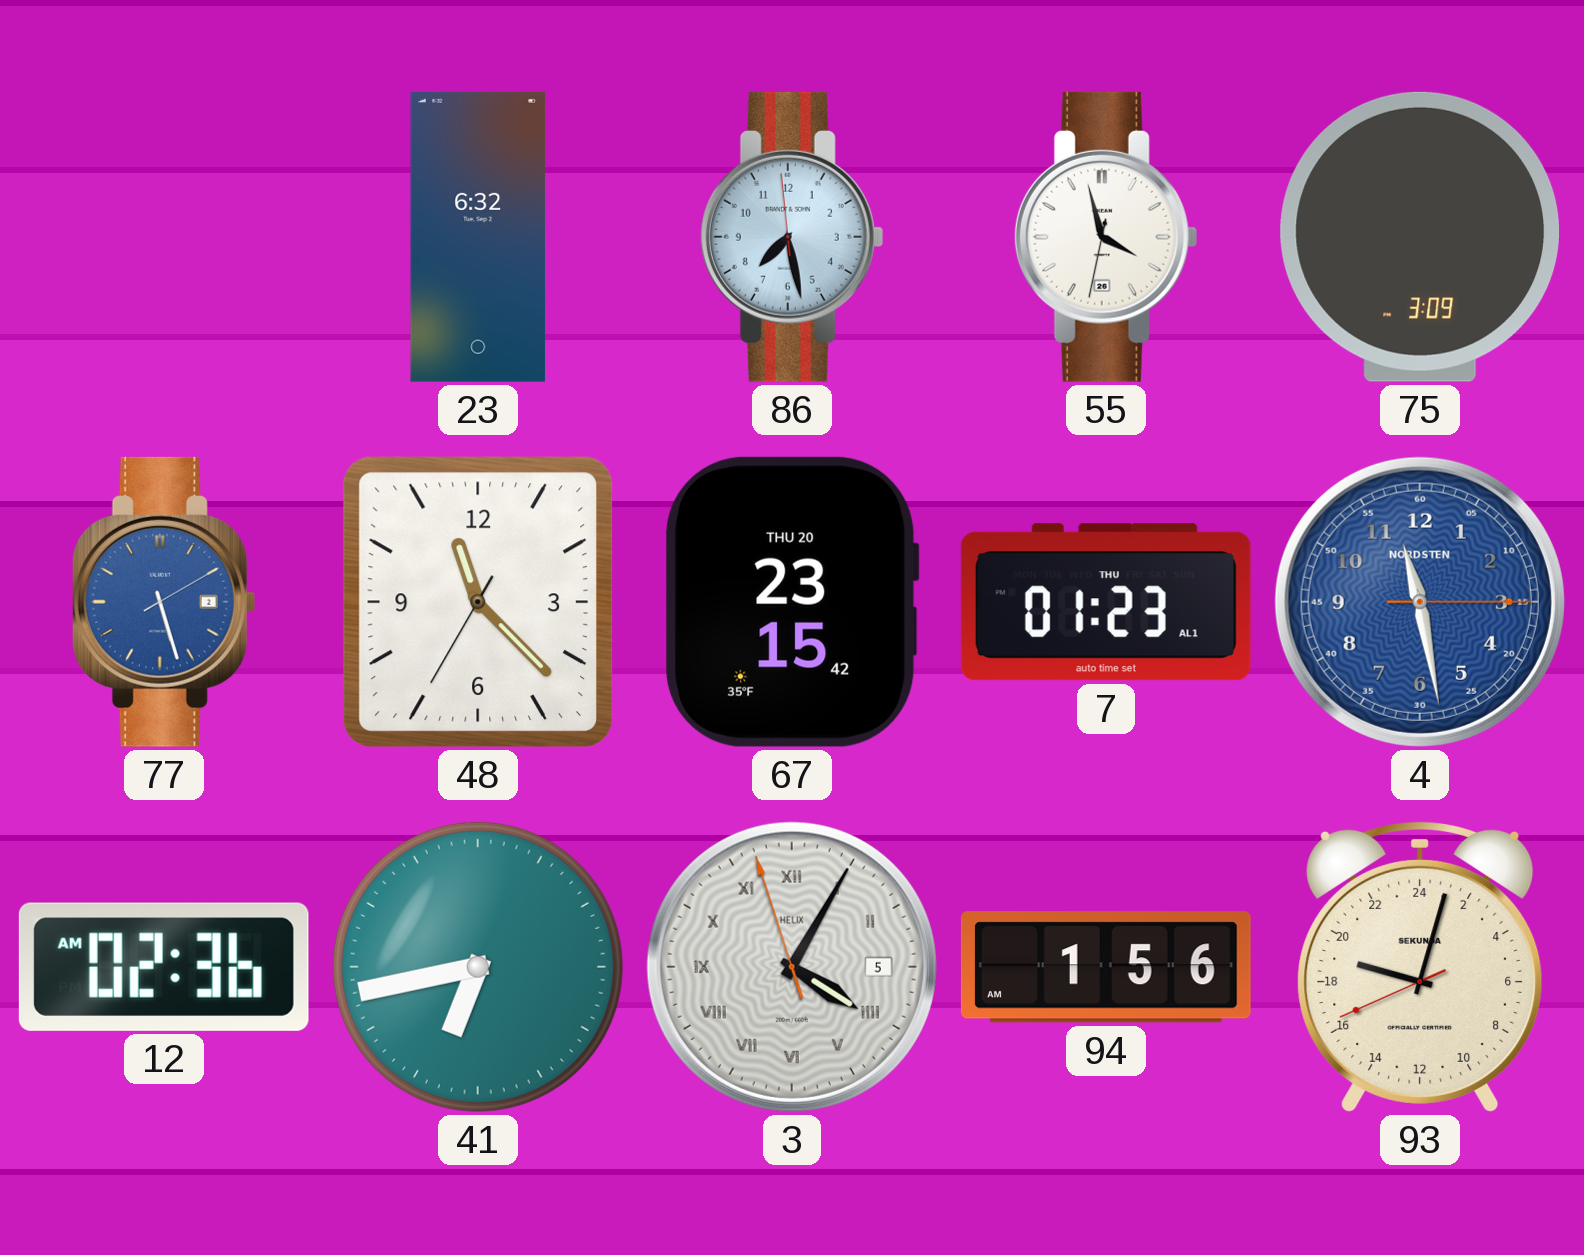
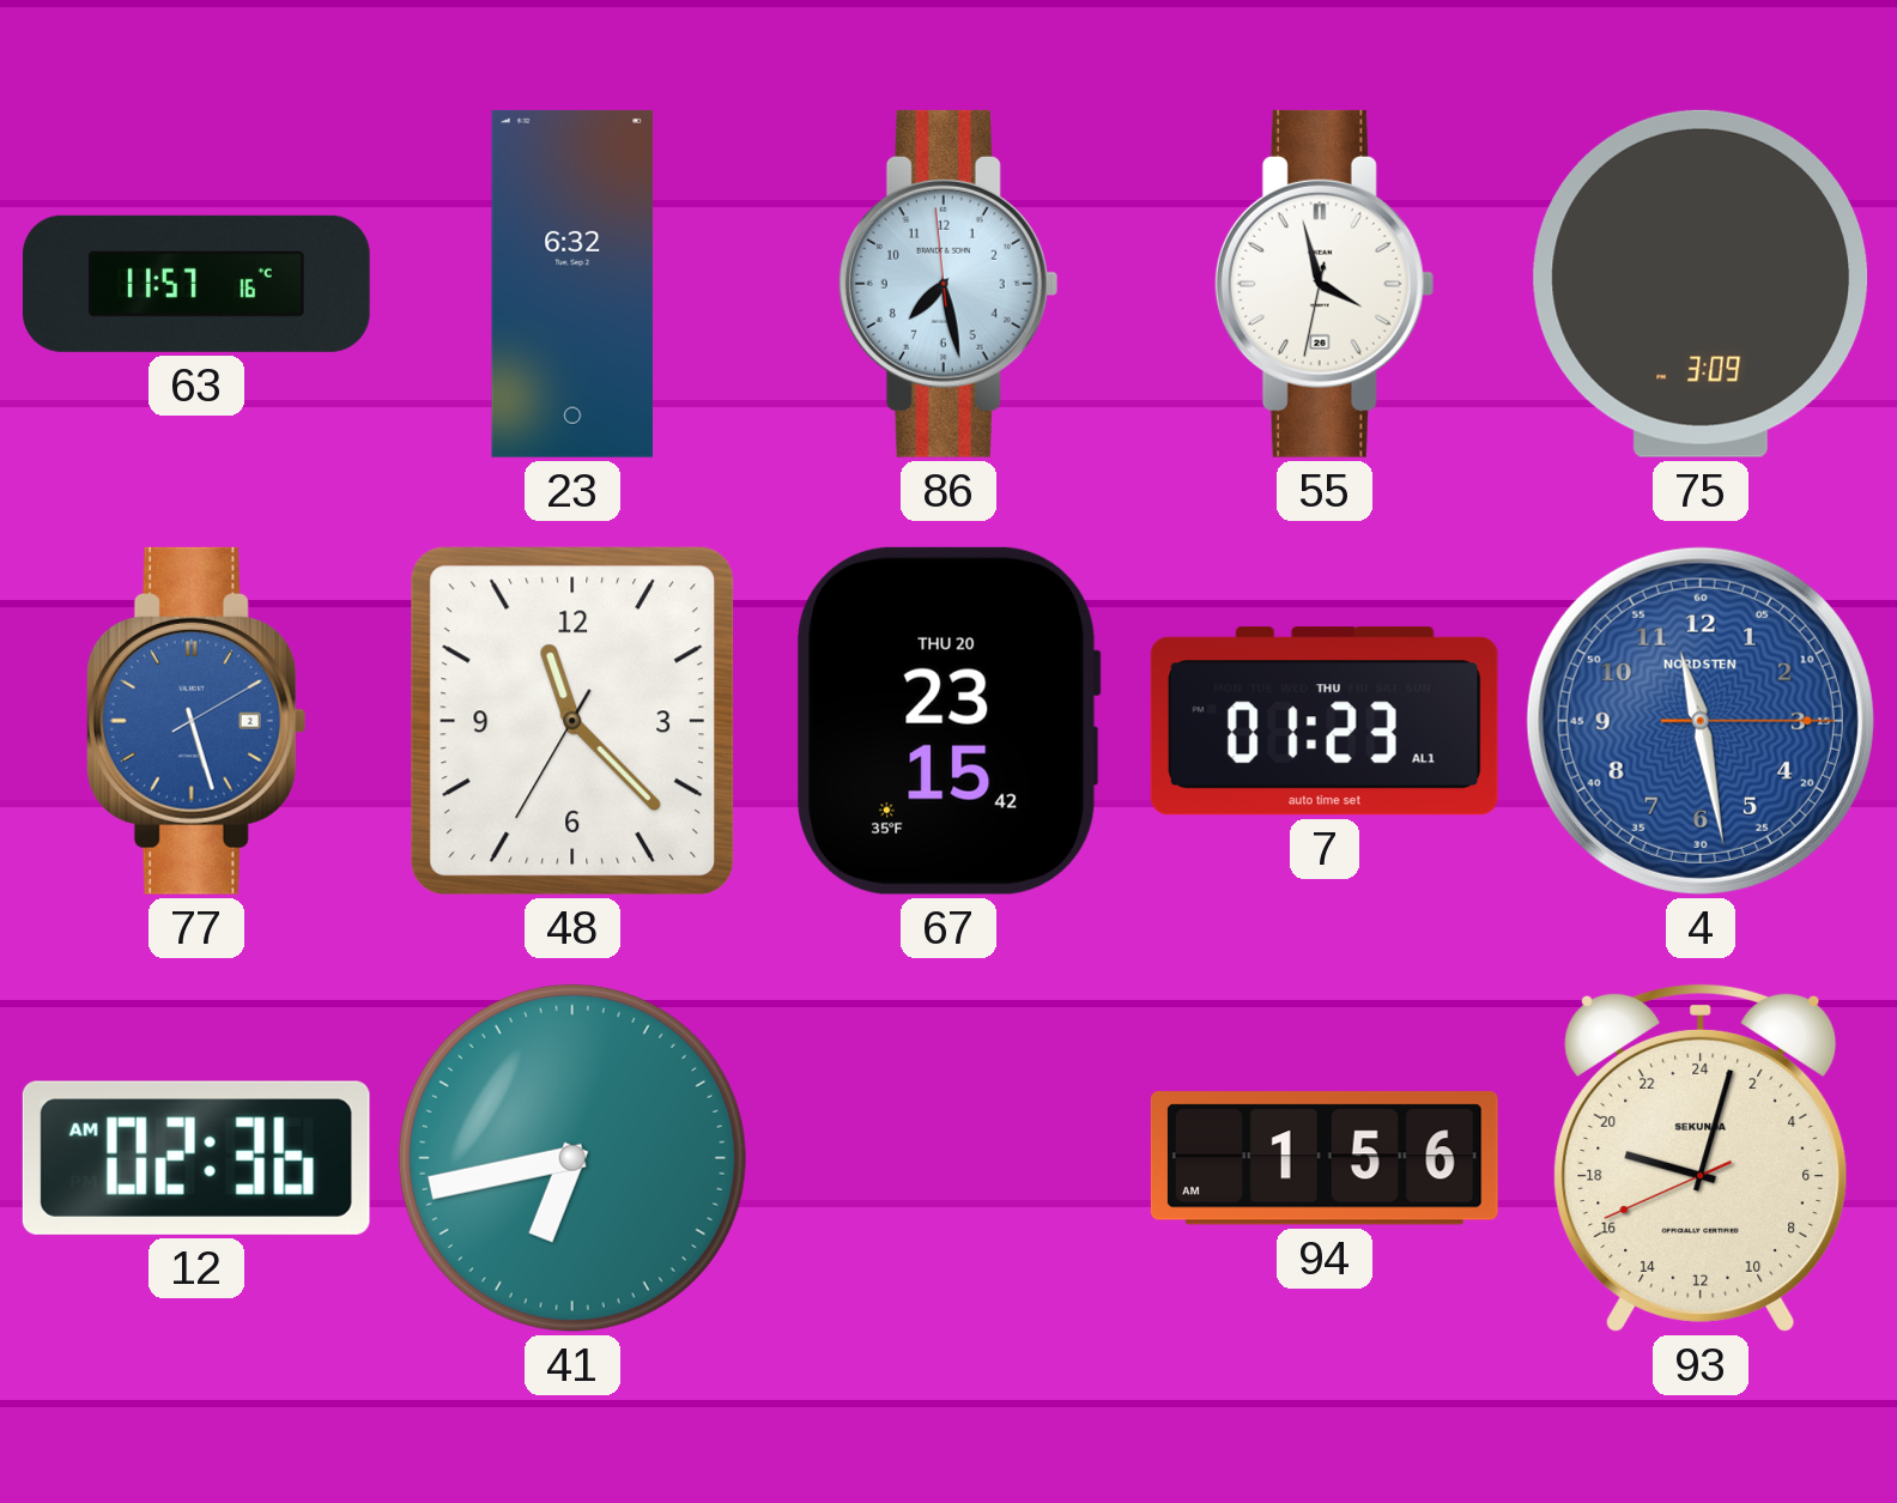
63: none -> 11:57
3: 4:04 -> none
